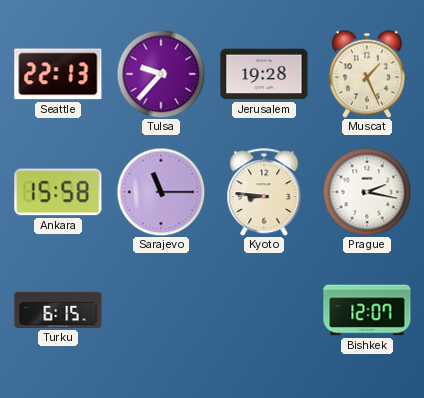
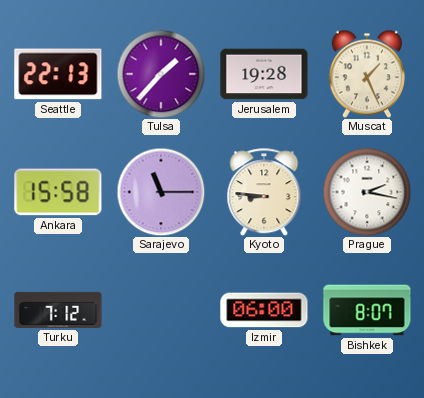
Tulsa: 9:37 -> 1:37
Turku: 6:15 -> 7:12
Izmir: none -> 06:00
Bishkek: 12:07 -> 8:07
